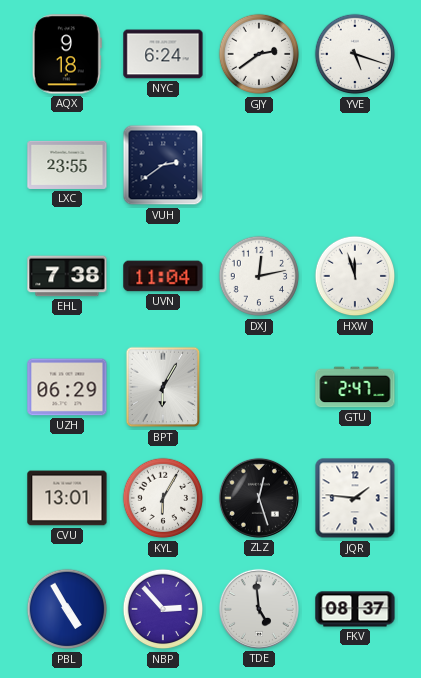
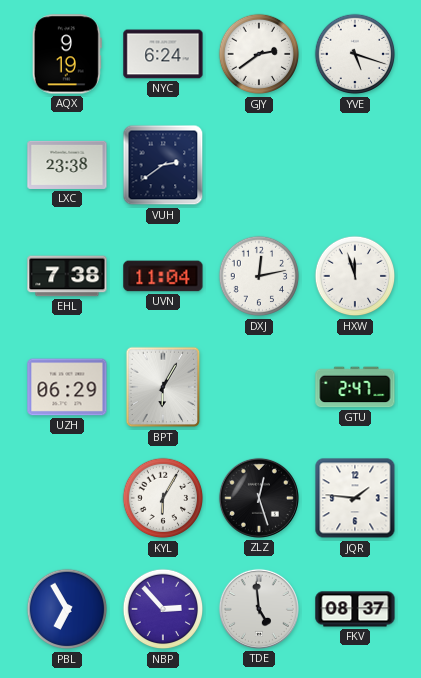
AQX: 9:18 -> 9:19
LXC: 23:55 -> 23:38
CVU: 13:01 -> none
PBL: 4:55 -> 6:55
